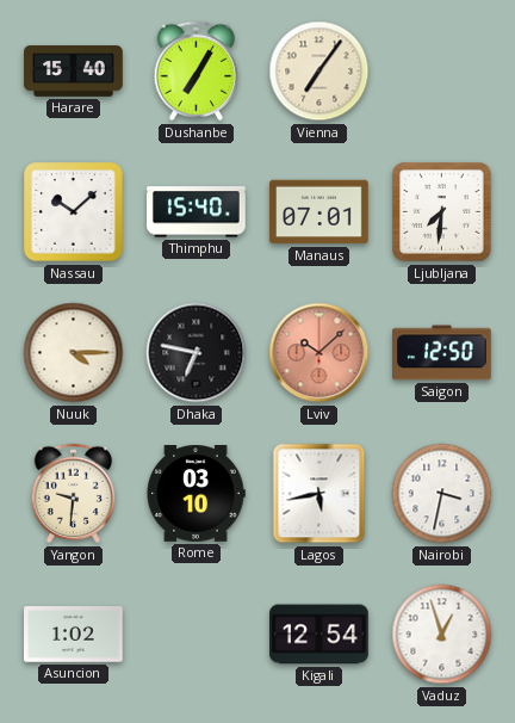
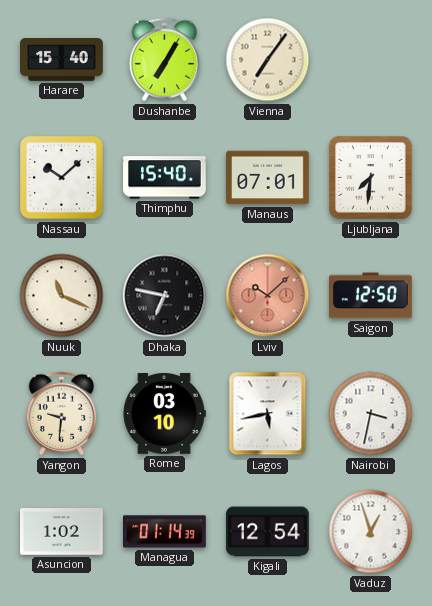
Nuuk: 4:15 -> 11:19
Managua: none -> 01:14
